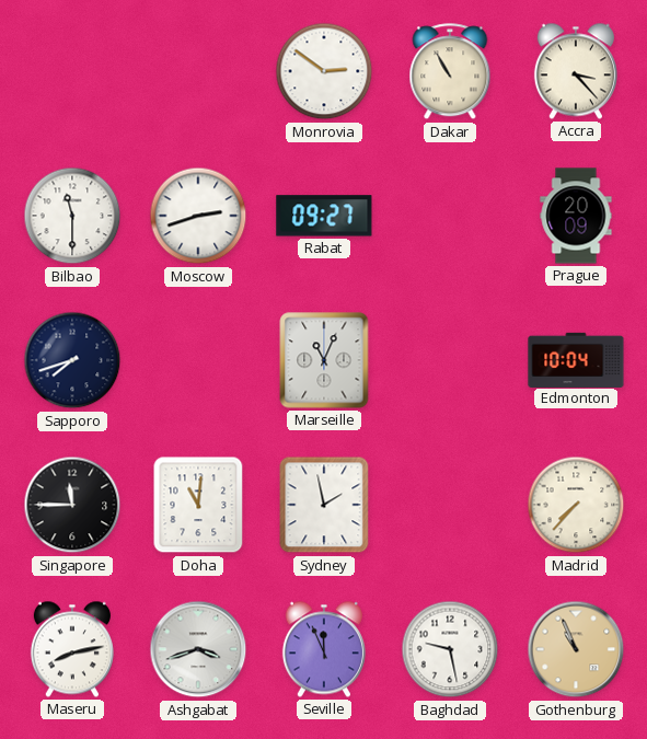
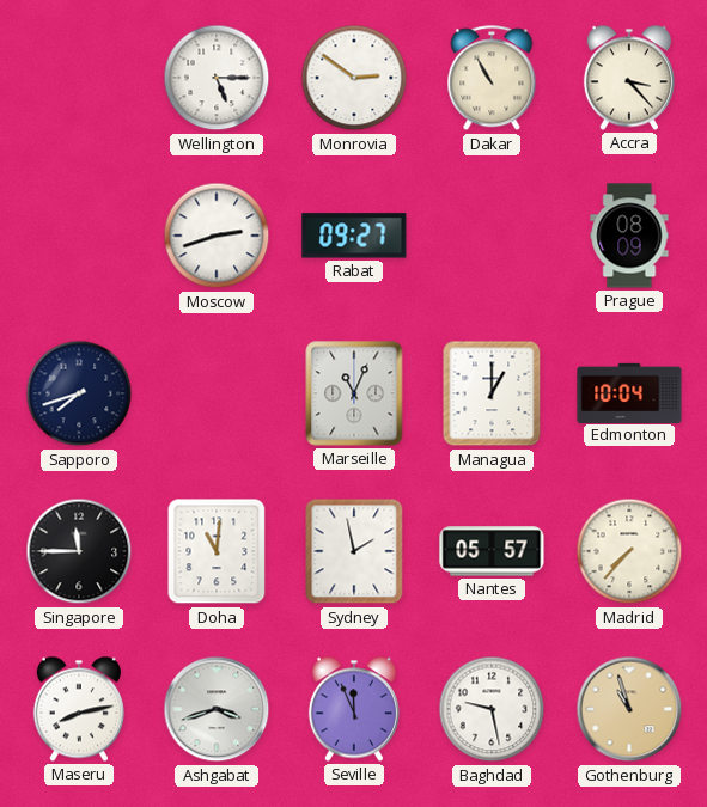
Wellington: none -> 5:15
Bilbao: 11:30 -> none
Prague: 20:09 -> 08:09
Managua: none -> 1:00
Nantes: none -> 05:57
Gothenburg: 10:56 -> 10:57
